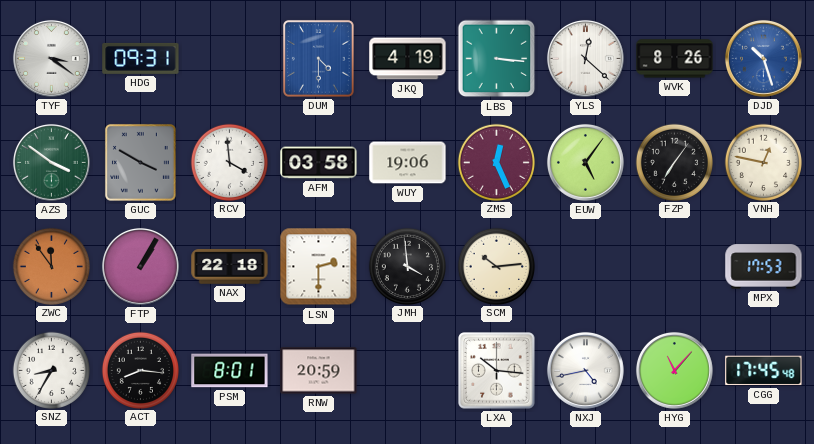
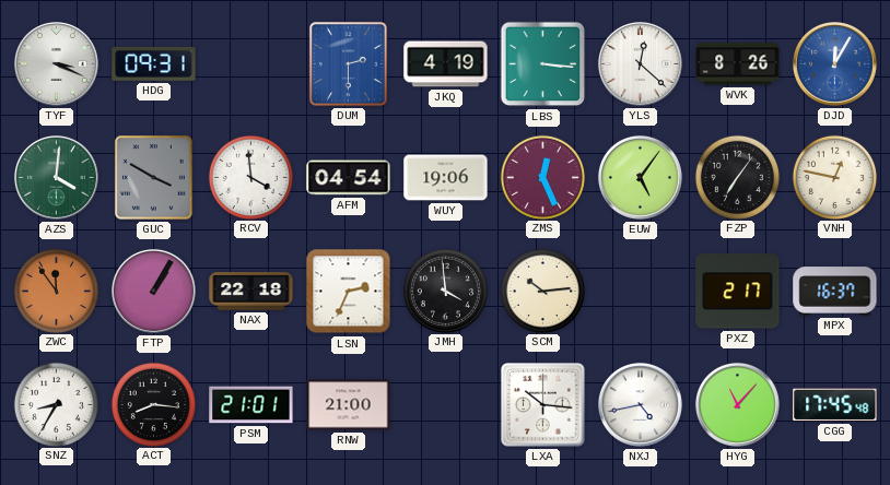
TYF: 3:21 -> 3:19
DUM: 4:30 -> 2:30
DJD: 10:27 -> 12:05
AZS: 3:51 -> 4:01
AFM: 03:58 -> 04:54
LSN: 2:30 -> 2:34
PXZ: none -> 2:17
MPX: 17:53 -> 16:37
PSM: 8:01 -> 21:01
RNW: 20:59 -> 21:00
